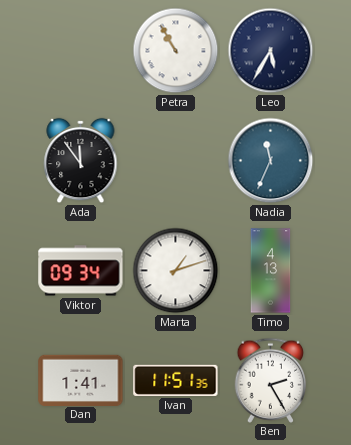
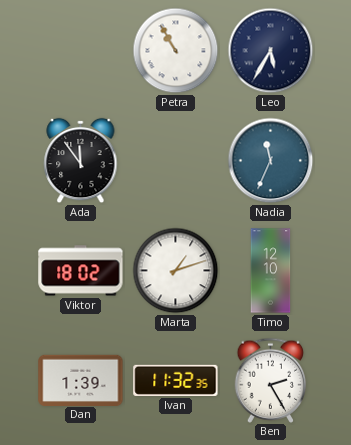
Viktor: 09:34 -> 18:02
Timo: 4:13 -> 12:10
Dan: 1:41 -> 1:39
Ivan: 11:51 -> 11:32
